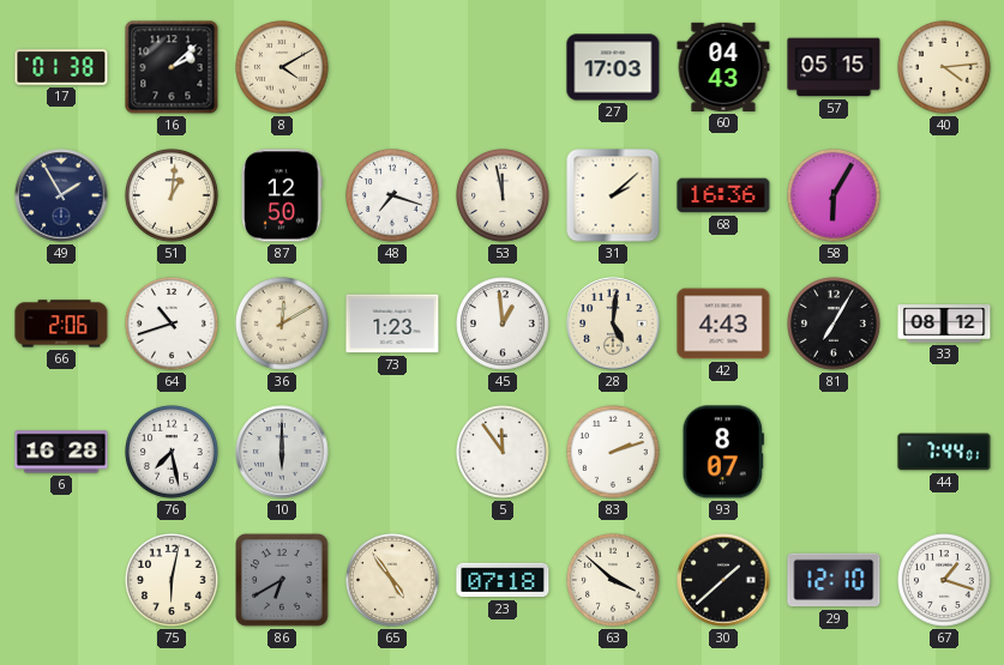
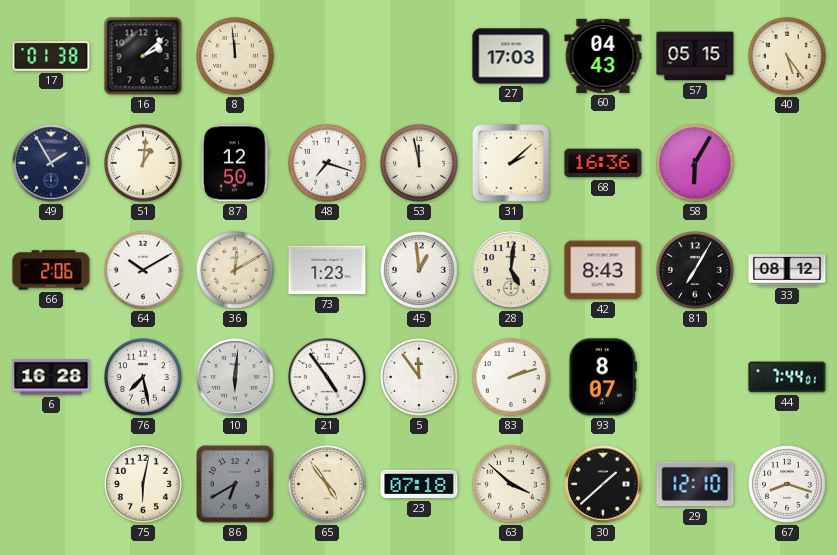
8: 4:10 -> 11:59
40: 4:14 -> 5:24
64: 10:42 -> 10:10
42: 4:43 -> 8:43
10: 6:00 -> 6:01
21: none -> 4:54
67: 1:18 -> 8:18
